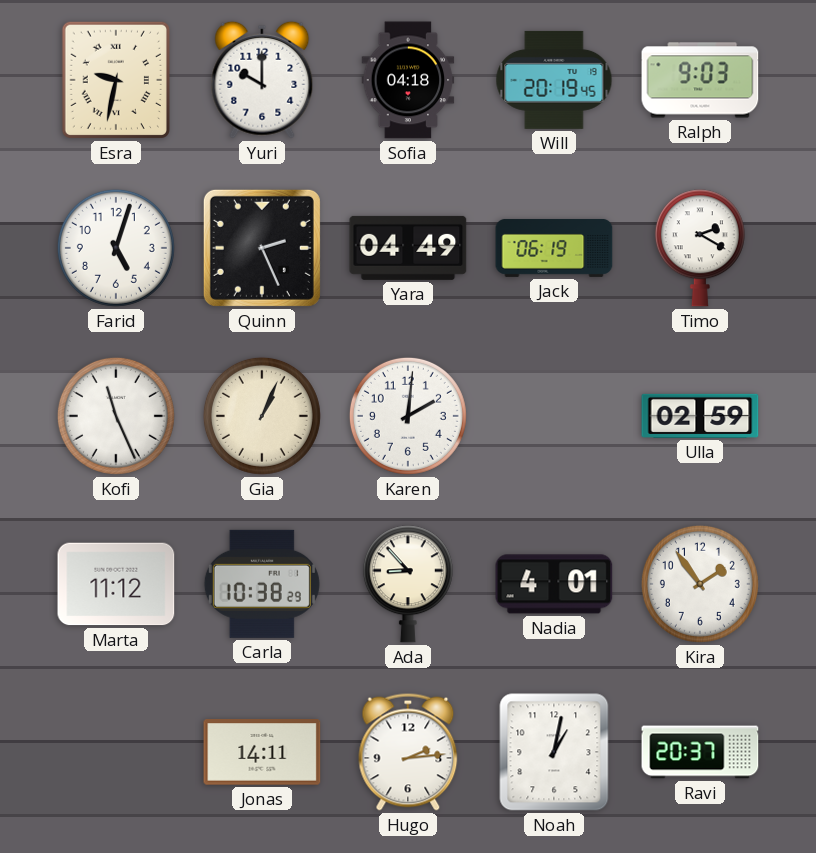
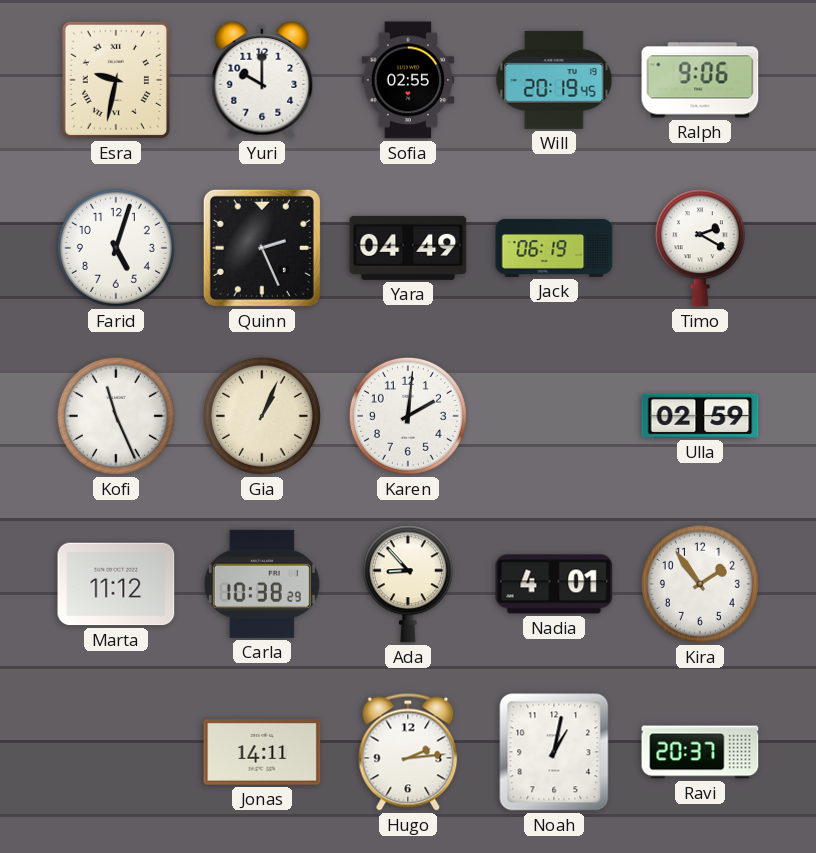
Sofia: 04:18 -> 02:55
Ralph: 9:03 -> 9:06
